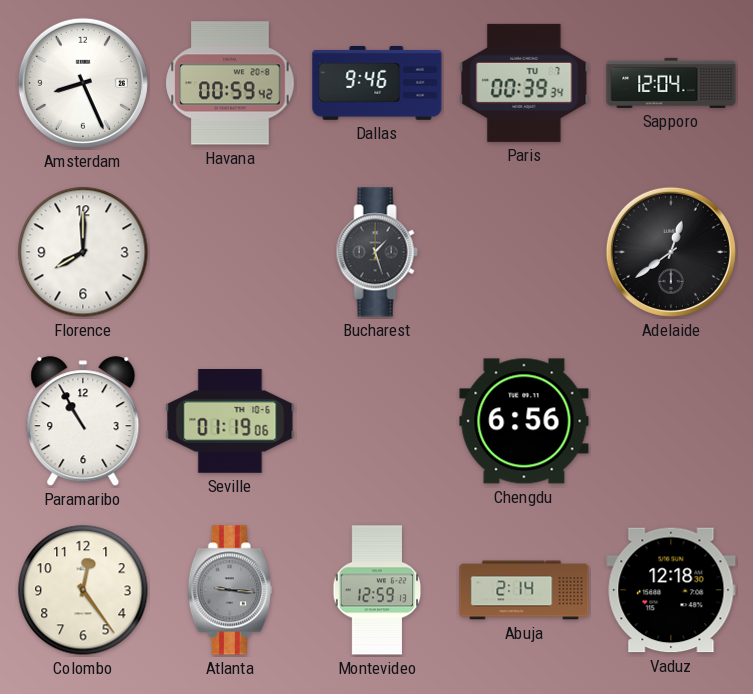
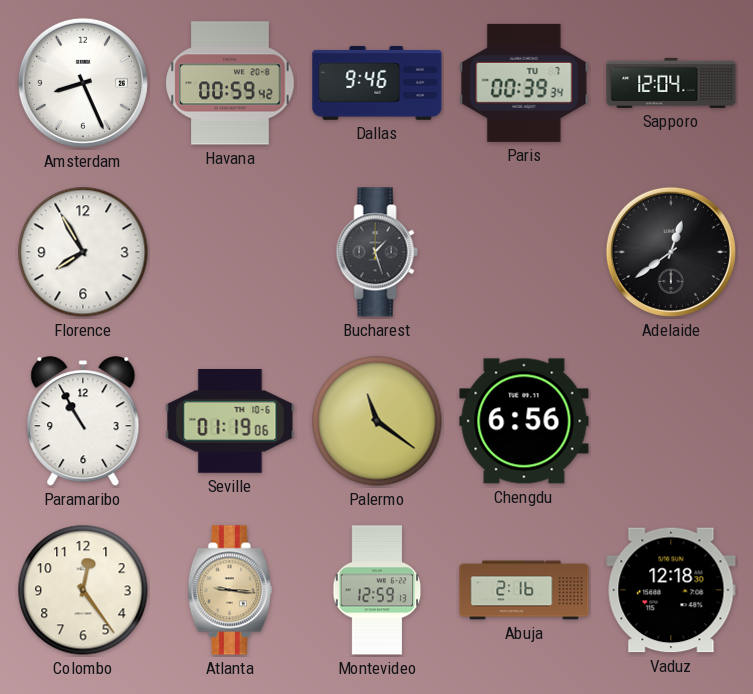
Florence: 8:00 -> 7:55
Palermo: none -> 11:21
Atlanta dial: grey -> champagne
Abuja: 2:14 -> 2:16
